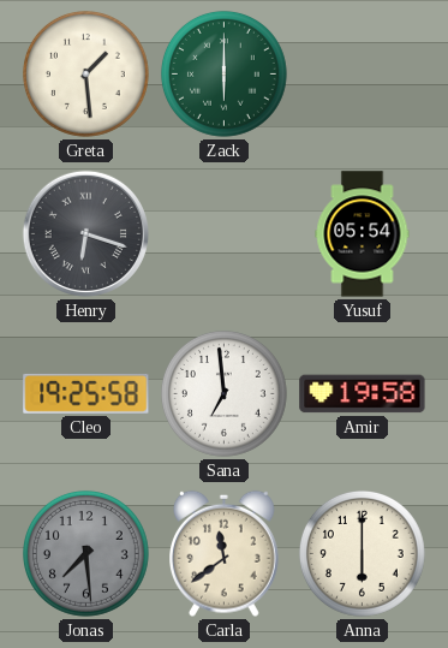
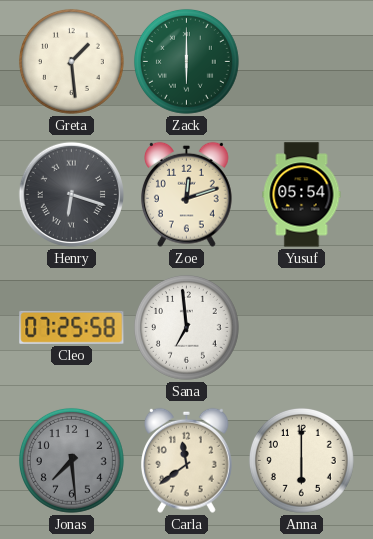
Zoe: none -> 12:12
Cleo: 19:25 -> 07:25
Amir: 19:58 -> none
